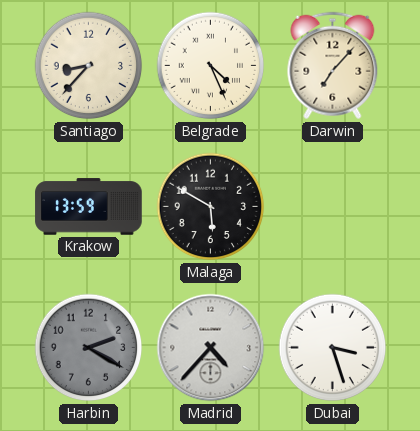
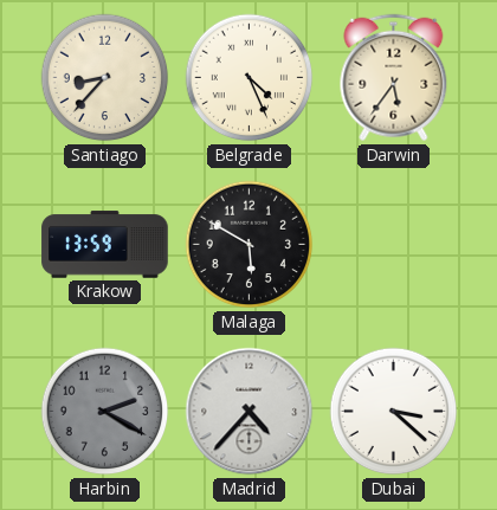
Darwin: 7:07 -> 5:36
Dubai: 3:27 -> 3:22
